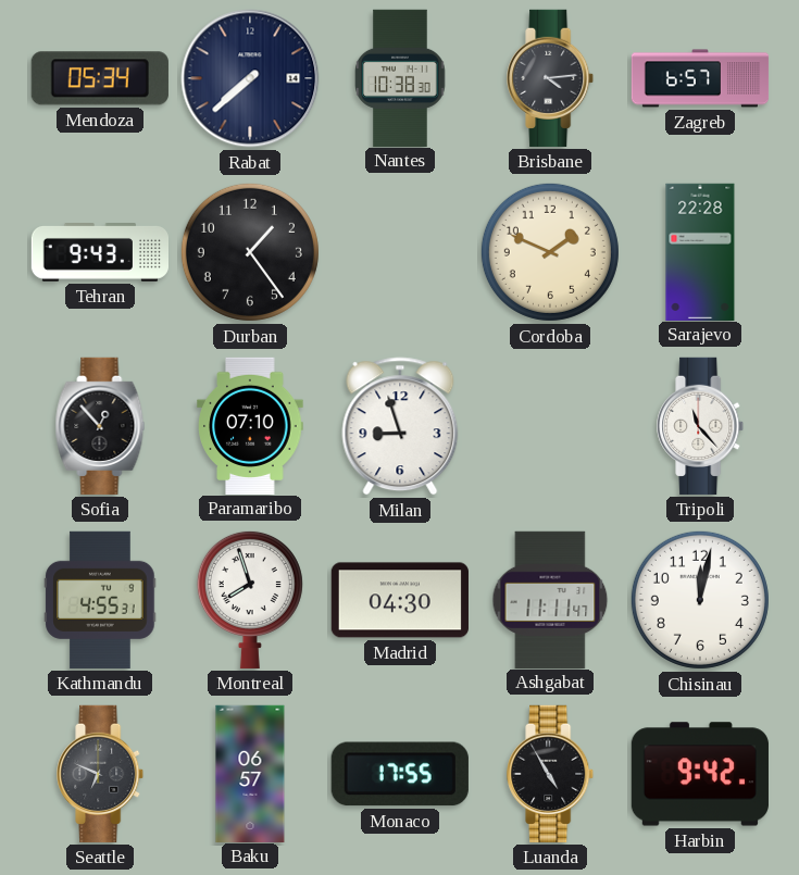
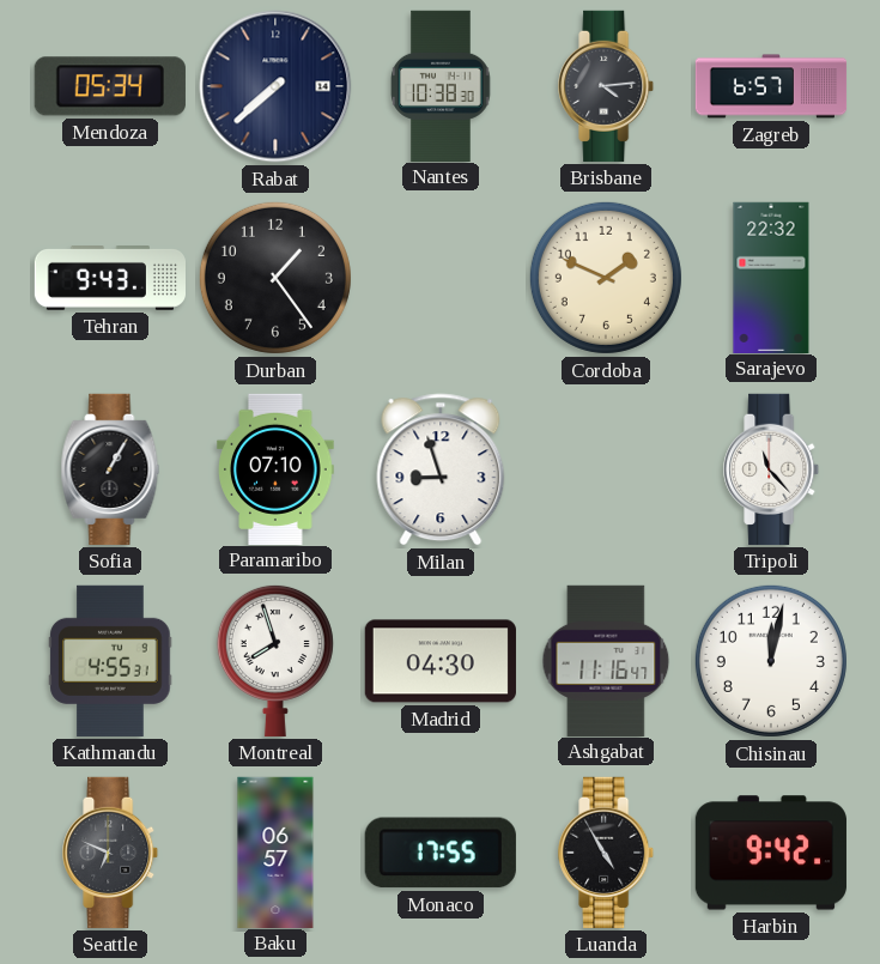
Sarajevo: 22:28 -> 22:32
Sofia: 12:53 -> 1:05
Ashgabat: 11:11 -> 11:16
